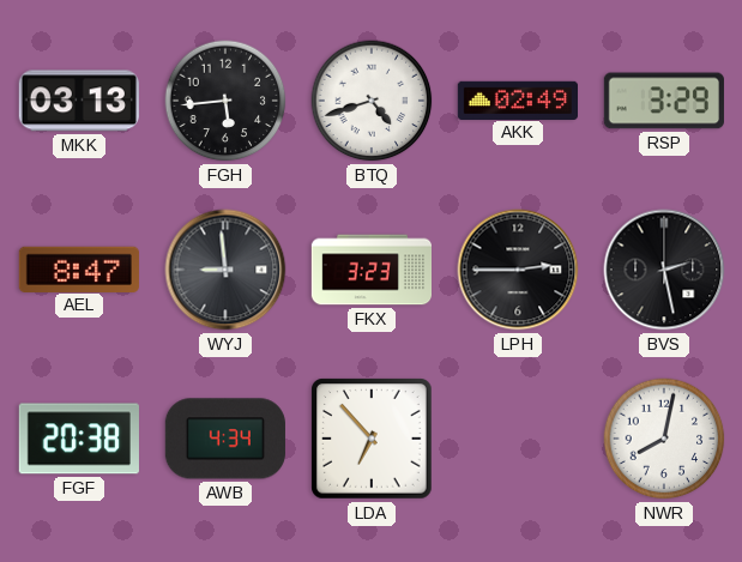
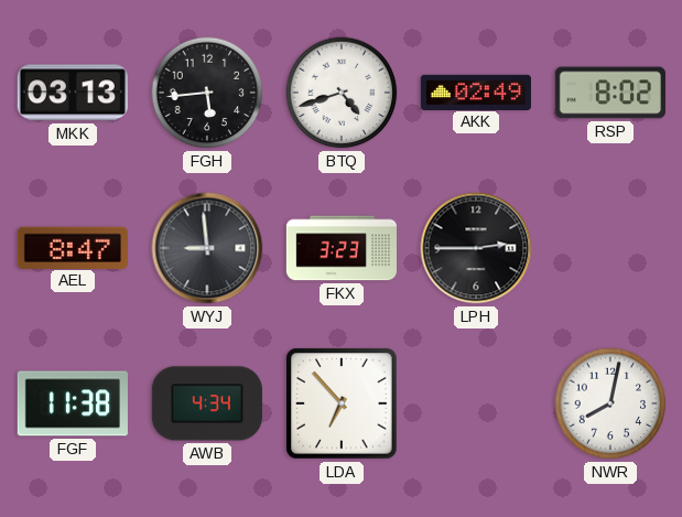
RSP: 3:29 -> 8:02
BVS: 2:28 -> none
FGF: 20:38 -> 11:38
